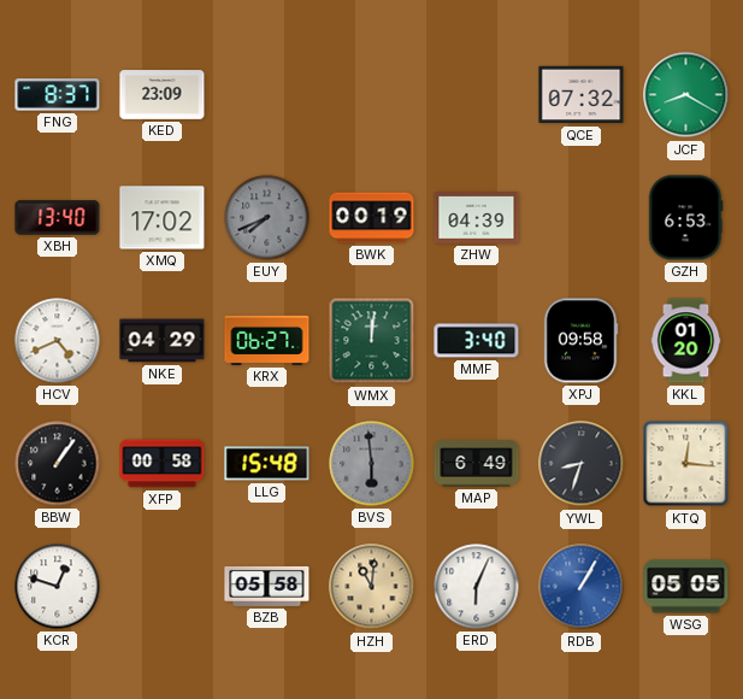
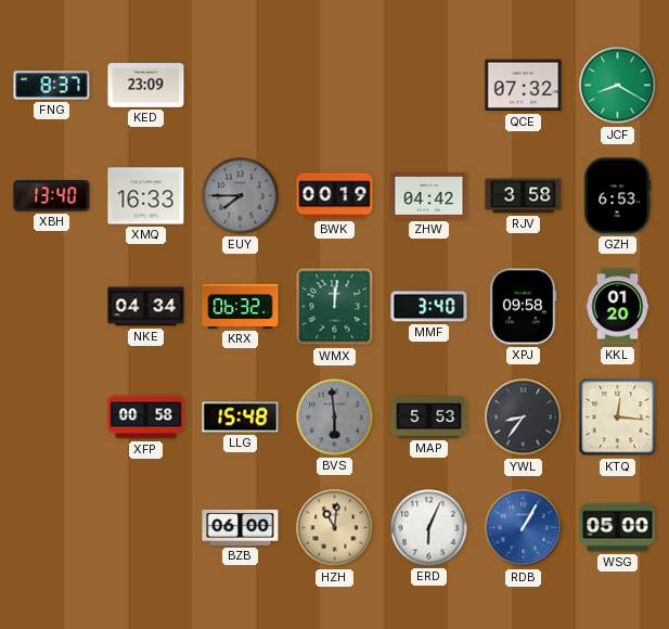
XMQ: 17:02 -> 16:33
EUY: 7:41 -> 7:45
ZHW: 04:39 -> 04:42
RJV: none -> 3:58
HCV: 4:41 -> none
NKE: 04:29 -> 04:34
KRX: 06:27 -> 06:32
BBW: 1:06 -> none
MAP: 6:49 -> 5:53
YWL: 8:33 -> 8:36
KCR: 12:48 -> none
BZB: 05:58 -> 06:00
WSG: 05:05 -> 05:00
